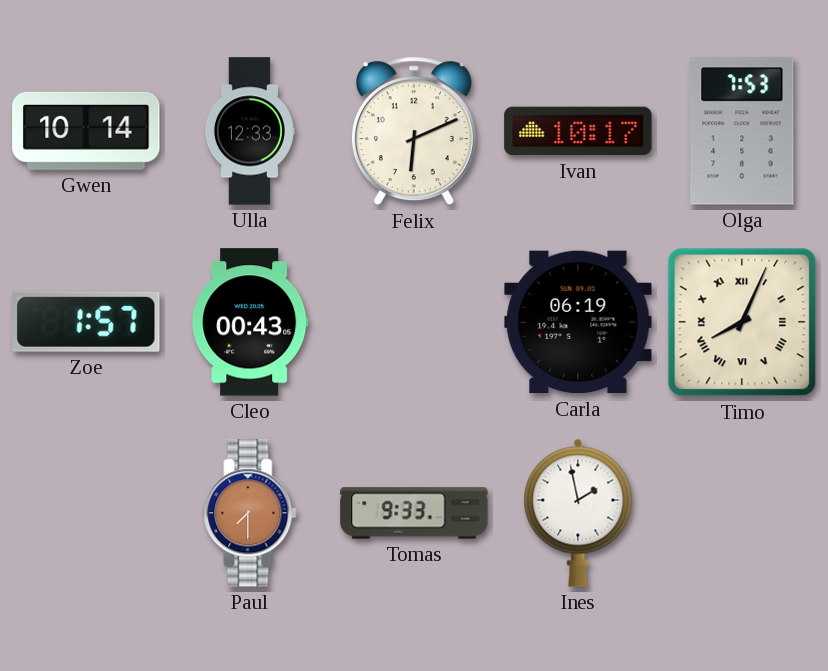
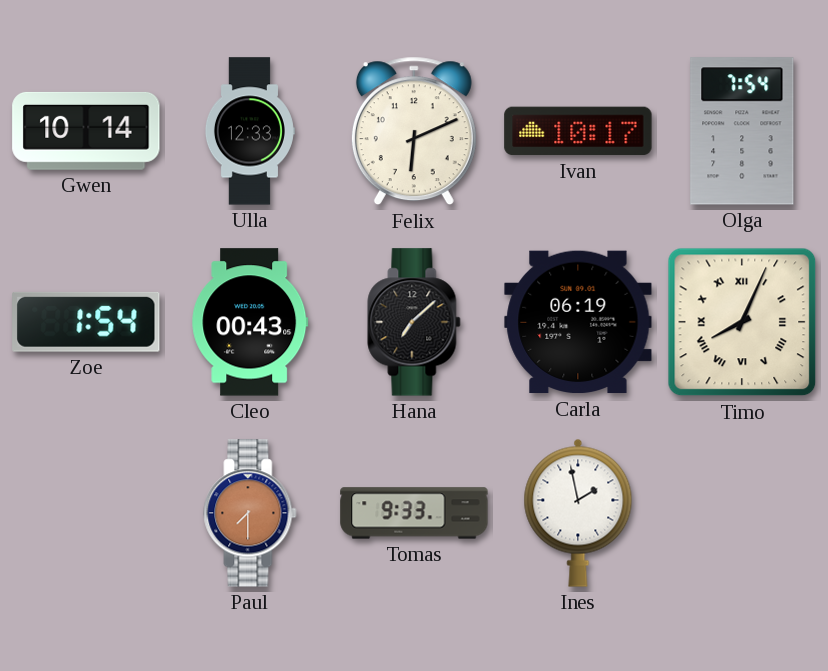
Olga: 7:53 -> 7:54
Zoe: 1:57 -> 1:54
Hana: none -> 7:08
